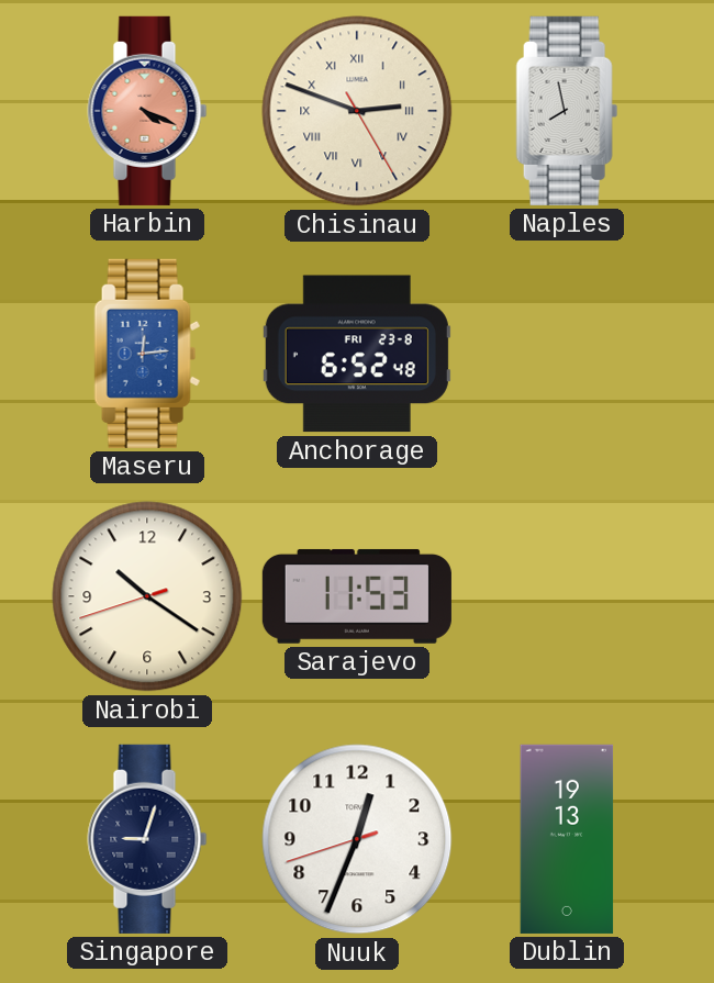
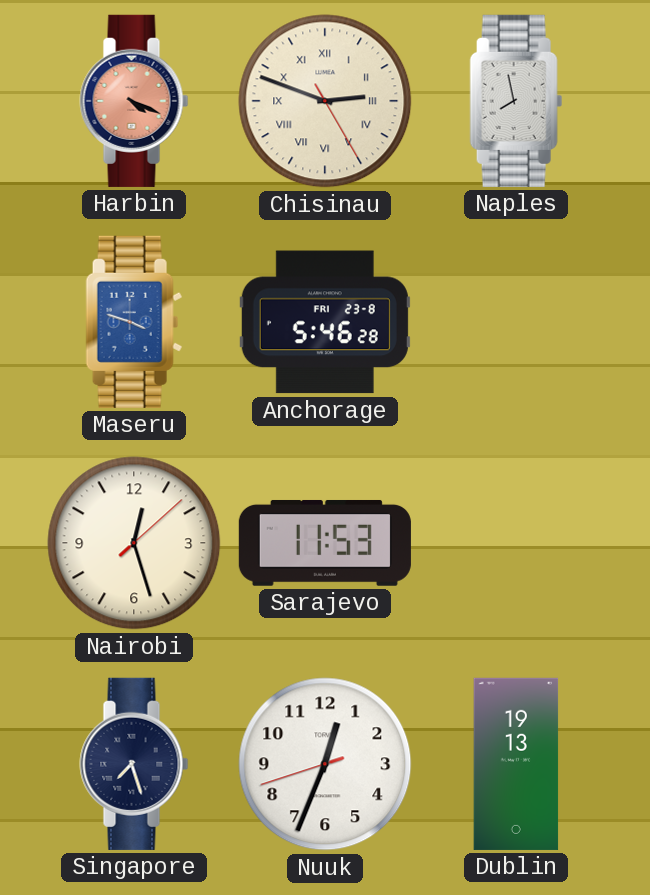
Maseru: 12:14 -> 3:48
Anchorage: 6:52 -> 5:46
Nairobi: 10:20 -> 12:27
Singapore: 9:03 -> 7:27
